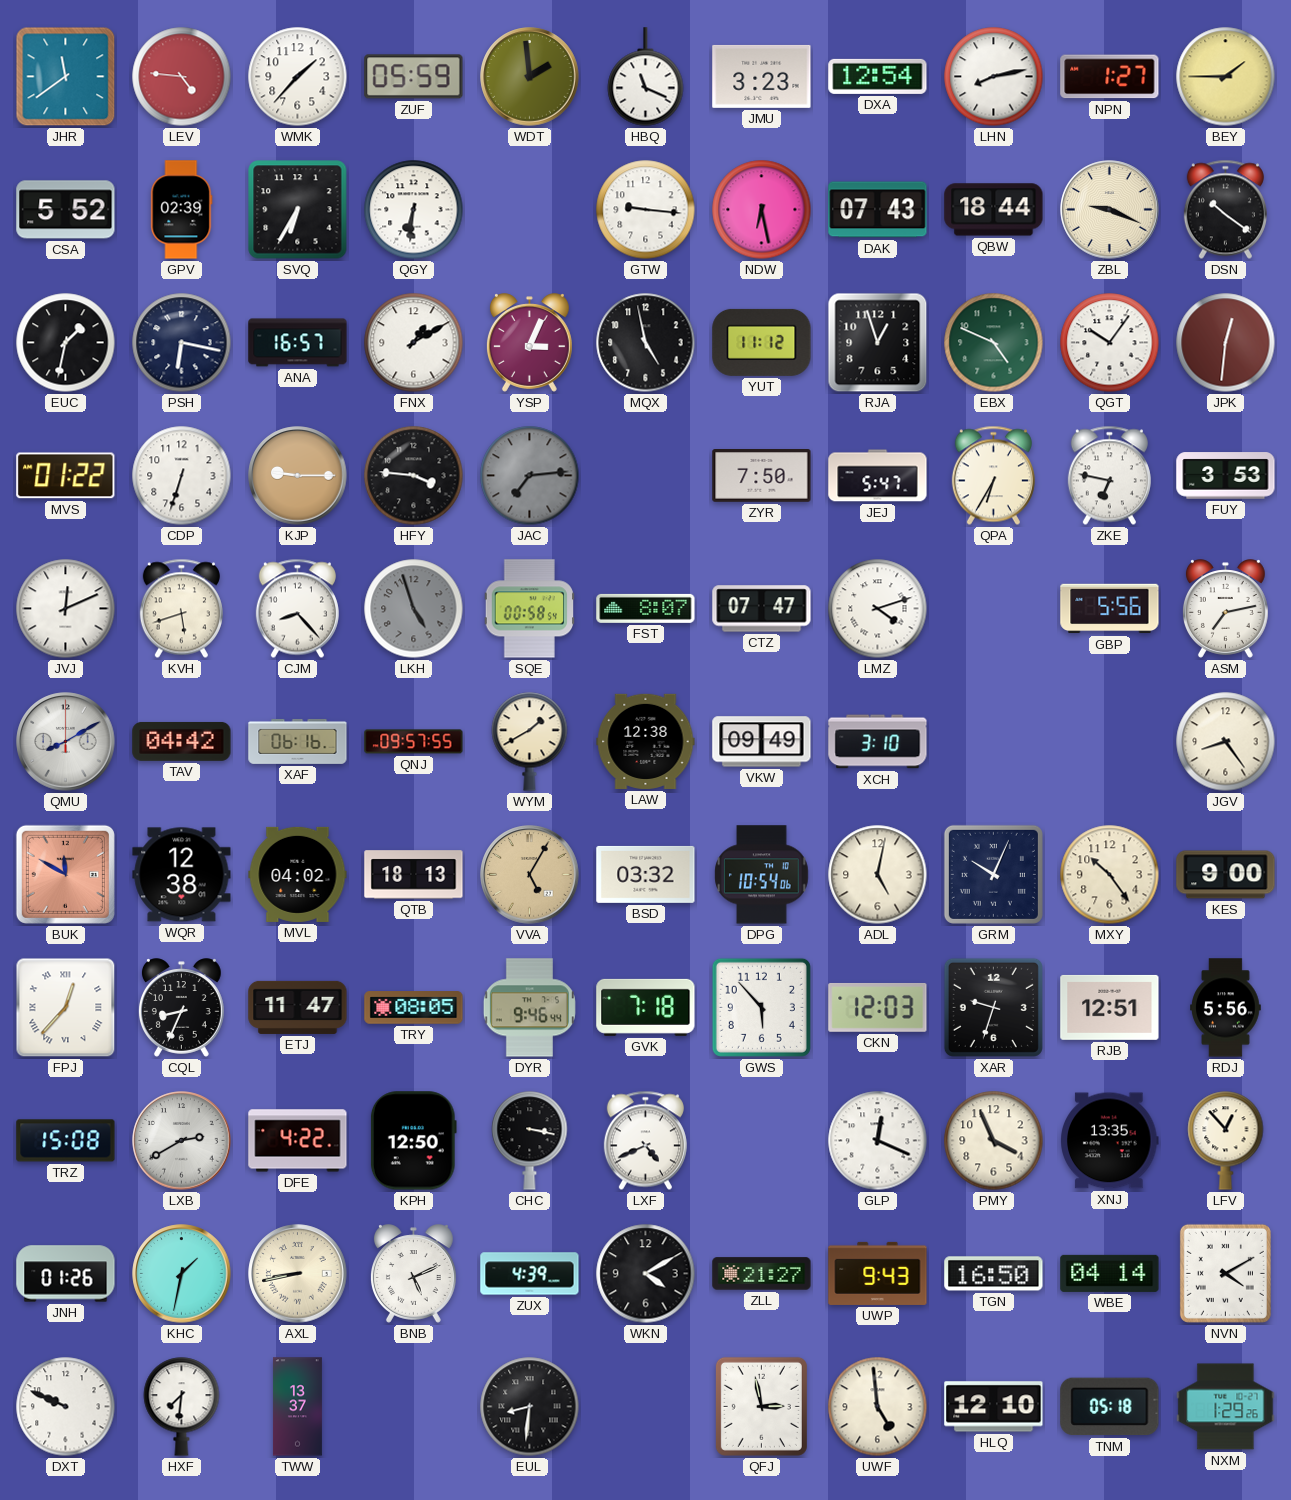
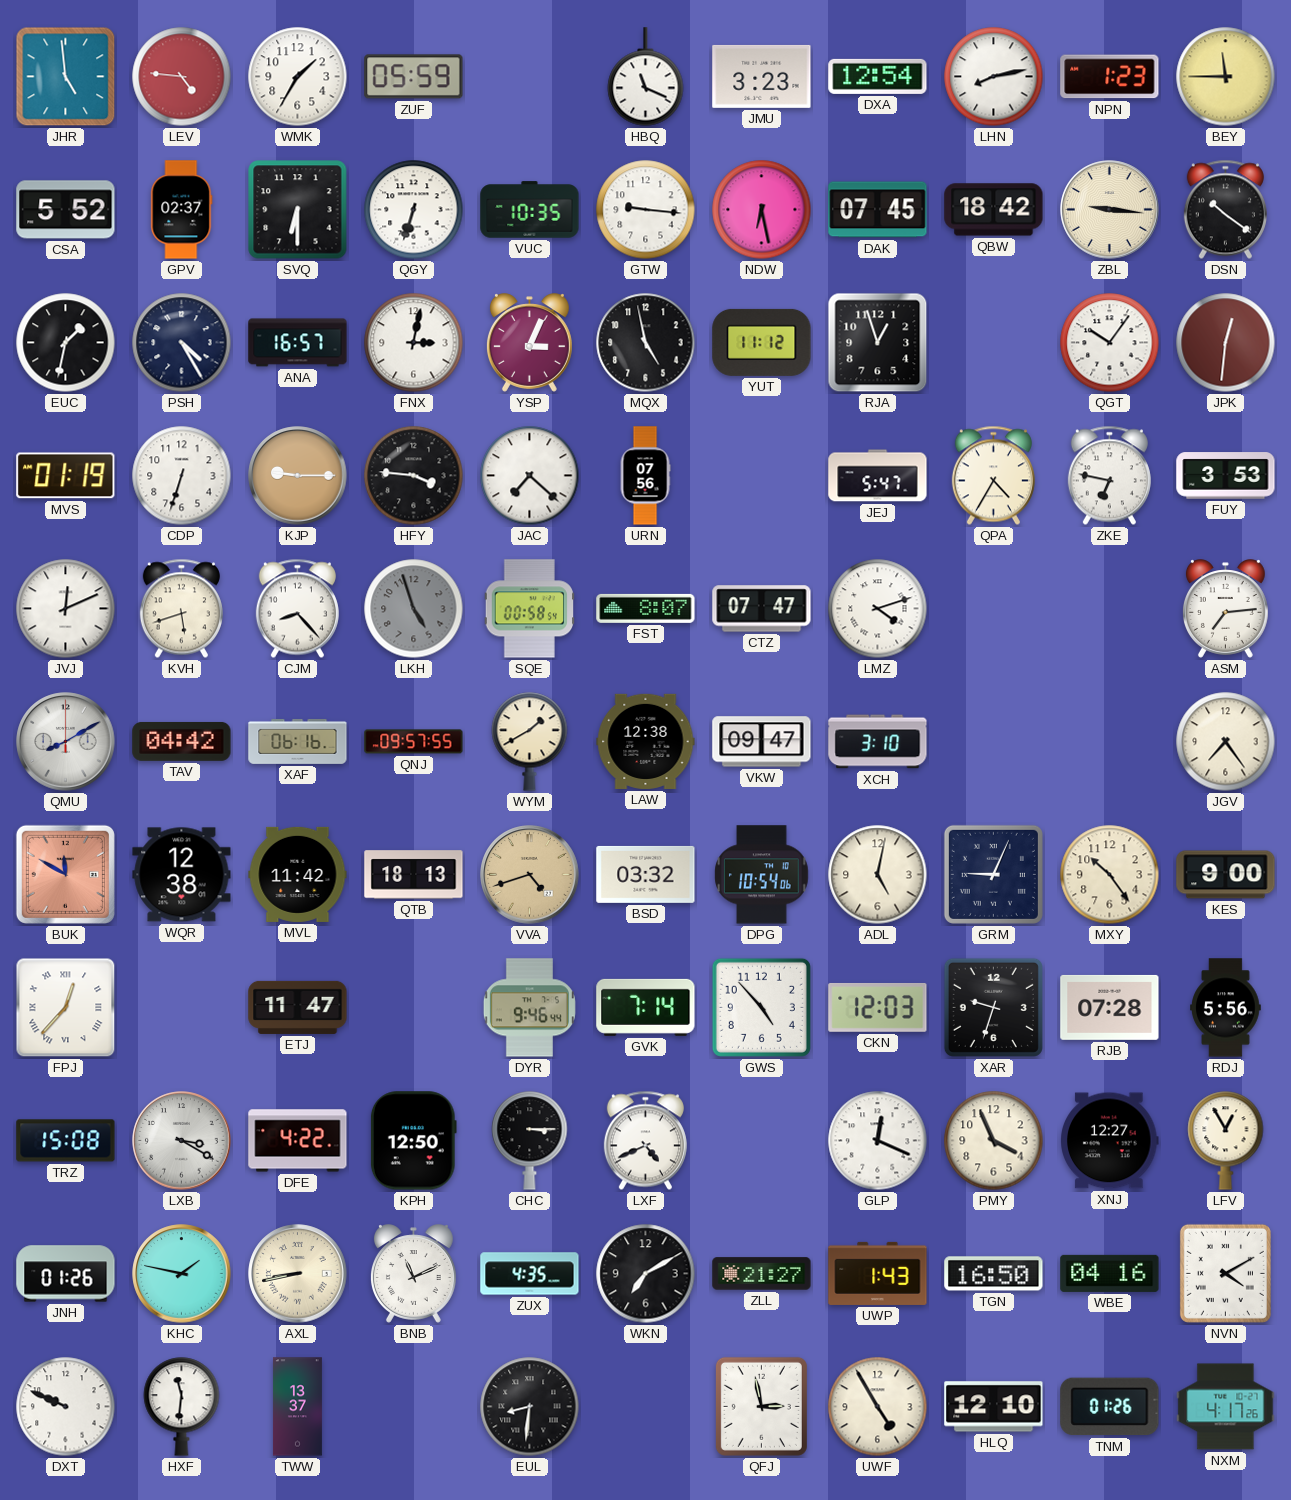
JHR: 11:39 -> 4:59
WMK: 1:37 -> 1:35
WDT: 1:59 -> none
NPN: 1:27 -> 1:23
BEY: 1:45 -> 11:45
GPV: 02:39 -> 02:37
SVQ: 6:35 -> 6:30
QGY: 6:31 -> 6:33
VUC: none -> 10:35
DAK: 07:43 -> 07:45
QBW: 18:44 -> 18:42
ZBL: 9:19 -> 9:16
PSH: 6:17 -> 4:25
FNX: 1:10 -> 3:02
EBX: 4:49 -> none
MVS: 01:22 -> 01:19
JAC: 7:14 -> 7:22
JAC dial: grey -> white
URN: none -> 07:56
ZYR: 7:50 -> none
QPA: 6:35 -> 4:35
GBP: 5:56 -> none
ASM: 7:13 -> 7:14
VKW: 09:49 -> 09:47
JGV: 8:24 -> 7:24
MVL: 04:02 -> 11:42
VVA: 5:05 -> 4:42
GRM: 10:04 -> 9:04
CQL: 8:34 -> none
TRY: 08:05 -> none
GVK: 7:18 -> 7:14
GWS: 5:53 -> 4:53
RJB: 12:51 -> 07:28
LXB: 2:40 -> 3:20
CHC: 3:17 -> 3:15
XNJ: 13:35 -> 12:27
LFV: 12:53 -> 12:55
KHC: 1:32 -> 1:47
BNB: 5:11 -> 11:11
ZUX: 4:39 -> 4:35
WKN: 4:10 -> 7:10
UWP: 9:43 -> 1:43
WBE: 04:14 -> 04:16
HXF: 7:31 -> 11:31
UWF: 4:59 -> 4:55
TNM: 05:18 -> 01:26
NXM: 1:29 -> 4:17
